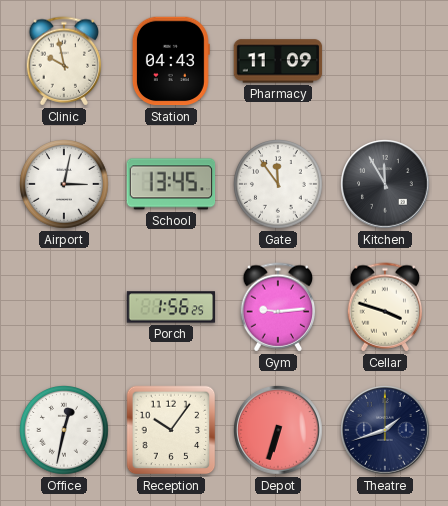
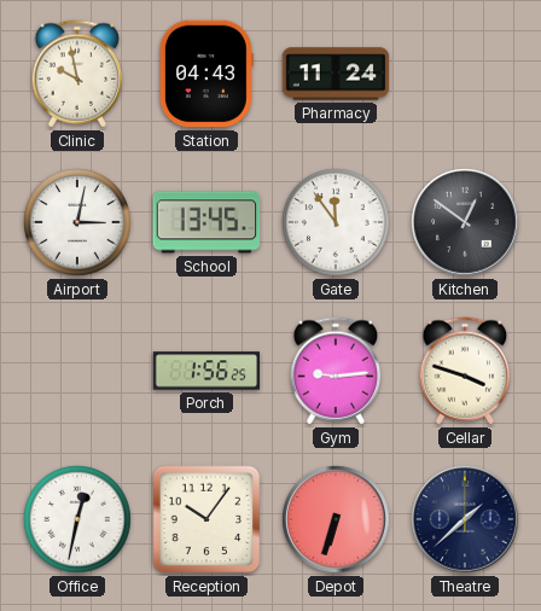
Pharmacy: 11:09 -> 11:24
Kitchen: 11:55 -> 12:51
Theatre: 1:42 -> 1:38
